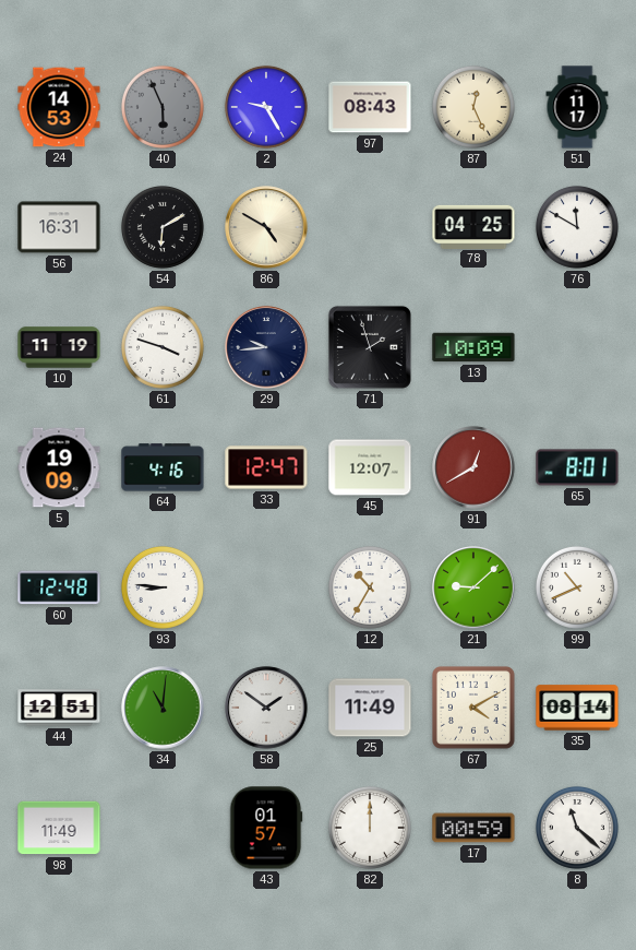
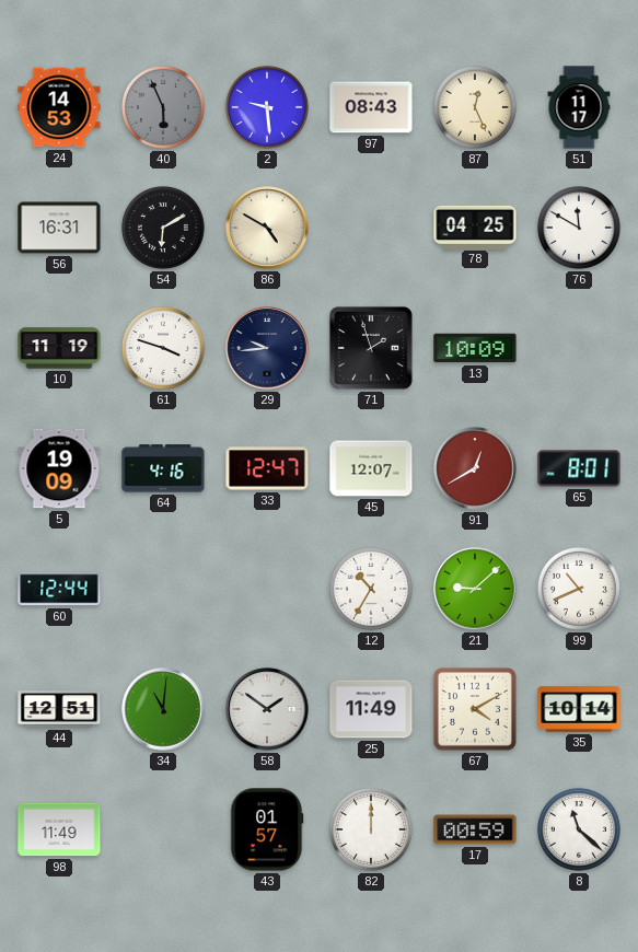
2: 9:25 -> 9:29
60: 12:48 -> 12:44
93: 8:46 -> none
35: 08:14 -> 10:14
